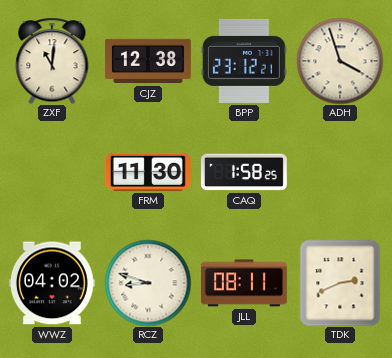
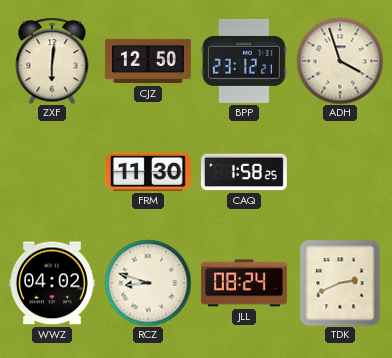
ZXF: 11:01 -> 6:01
CJZ: 12:38 -> 12:50
JLL: 08:11 -> 08:24
